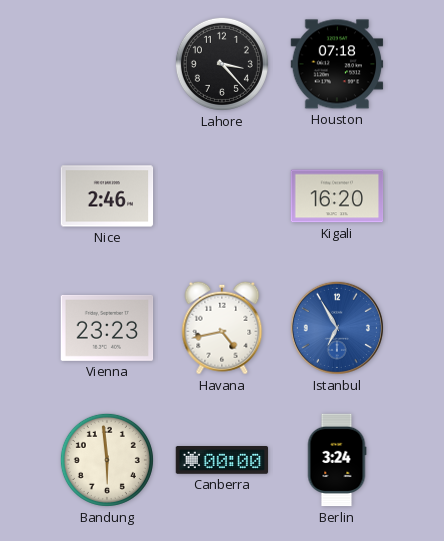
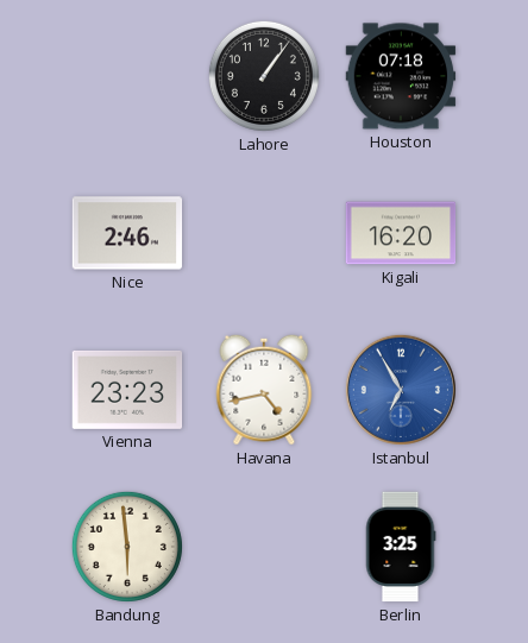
Lahore: 3:23 -> 1:06
Canberra: 00:00 -> none
Berlin: 3:24 -> 3:25
